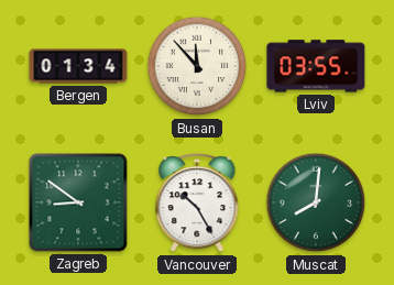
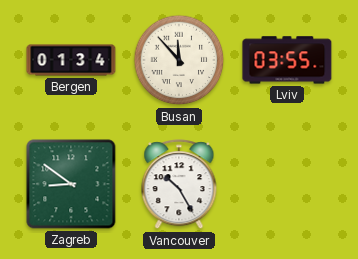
Muscat: 8:01 -> none
